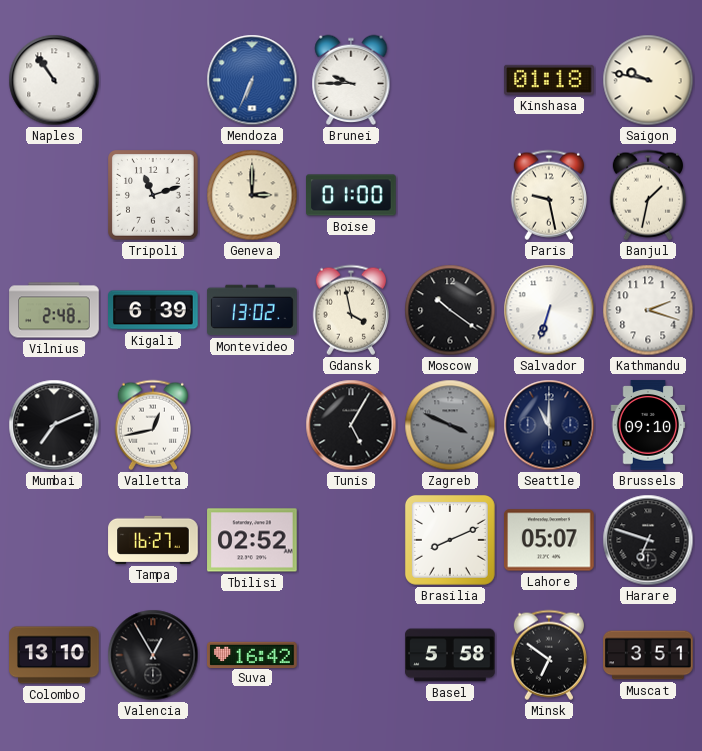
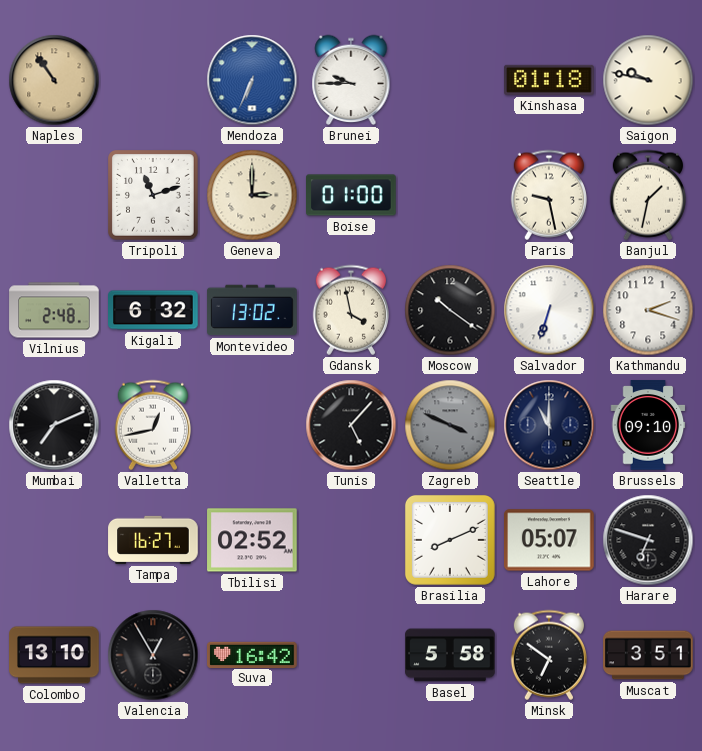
Naples dial: white -> champagne
Kigali: 6:39 -> 6:32
Tunis: 5:05 -> 5:07
